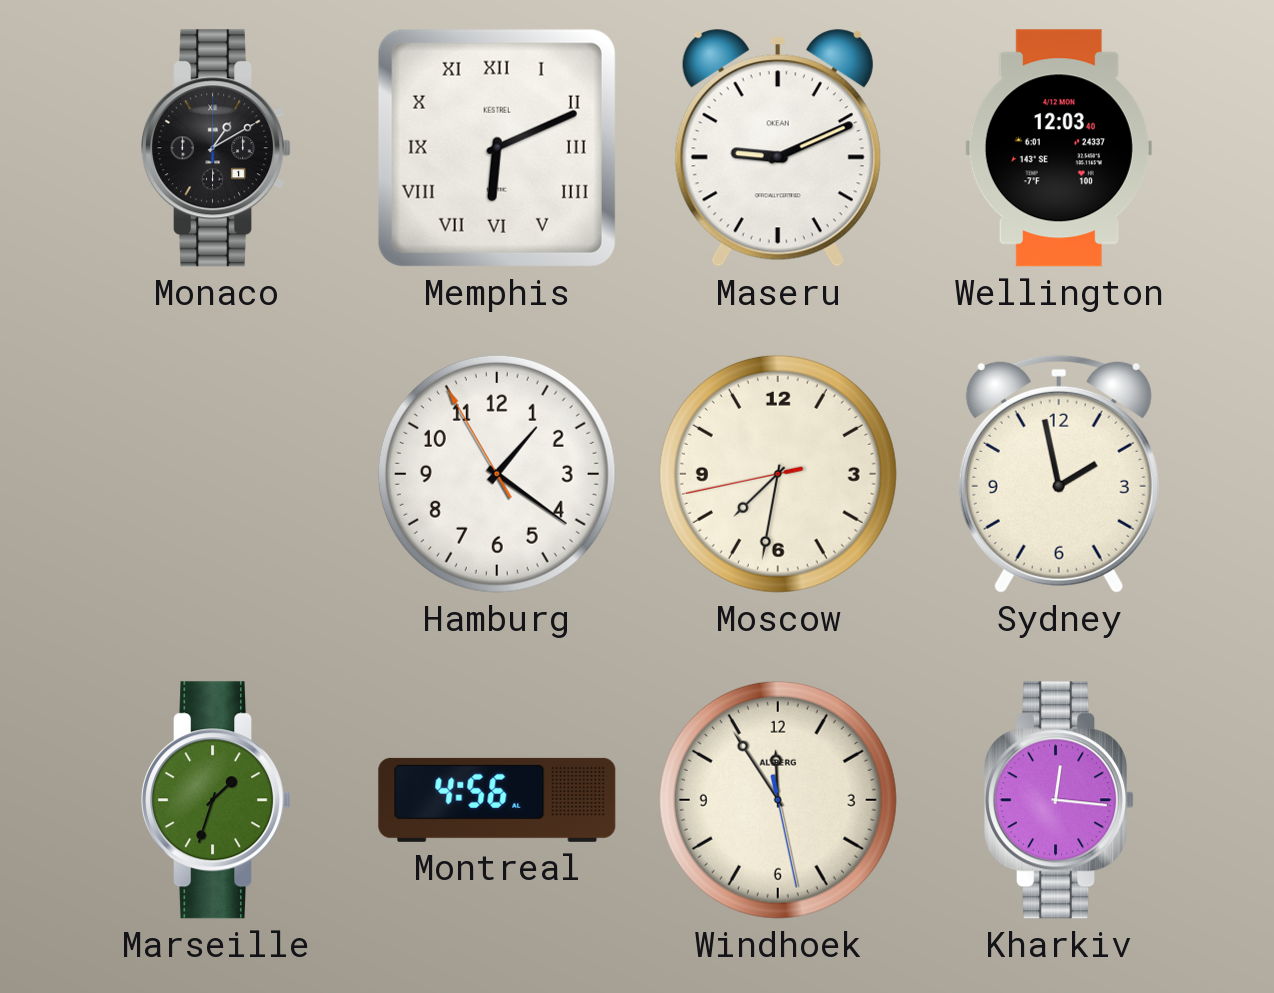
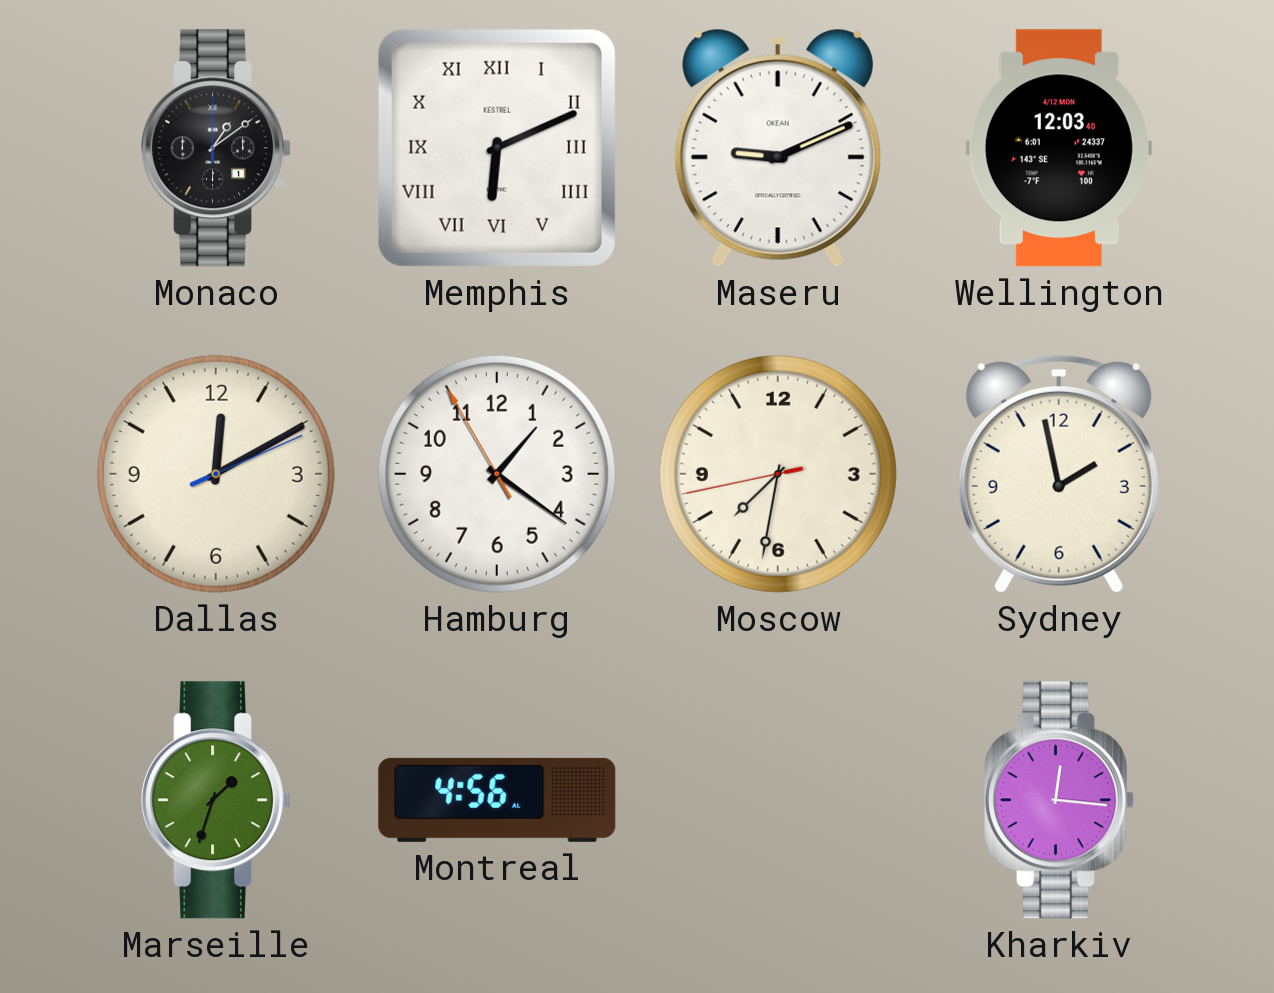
Monaco: 1:10 -> 1:09
Dallas: none -> 12:10
Windhoek: 11:54 -> none
